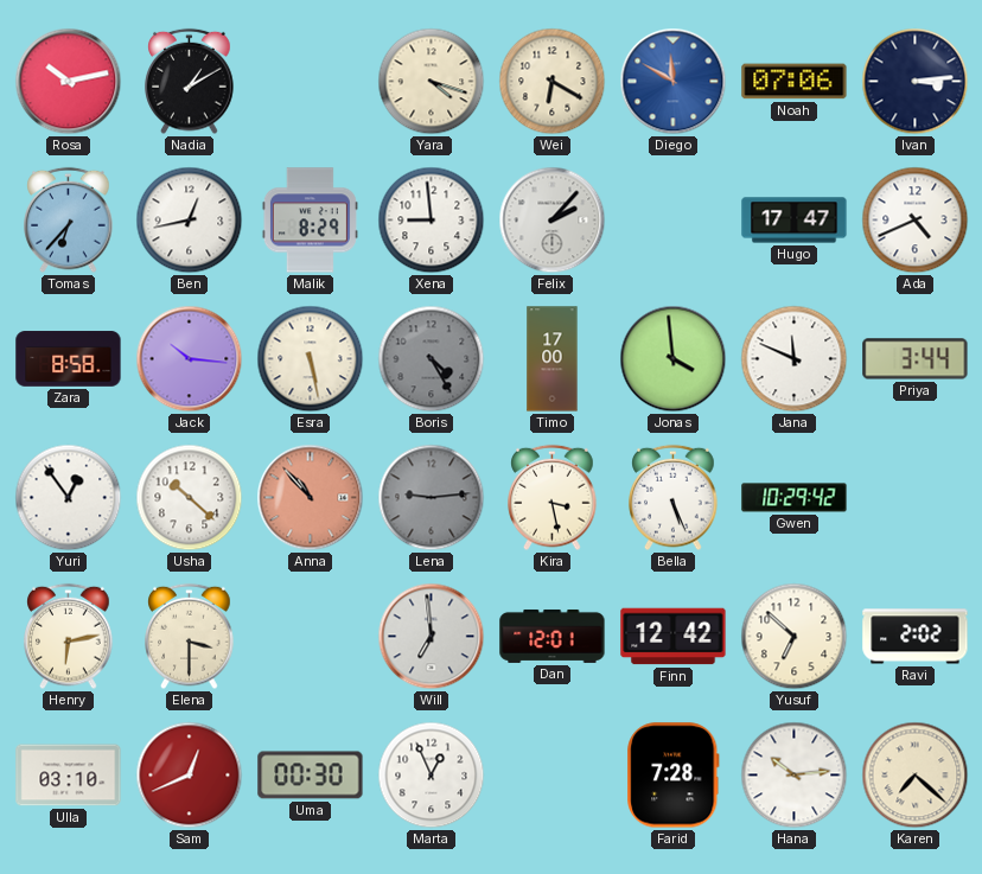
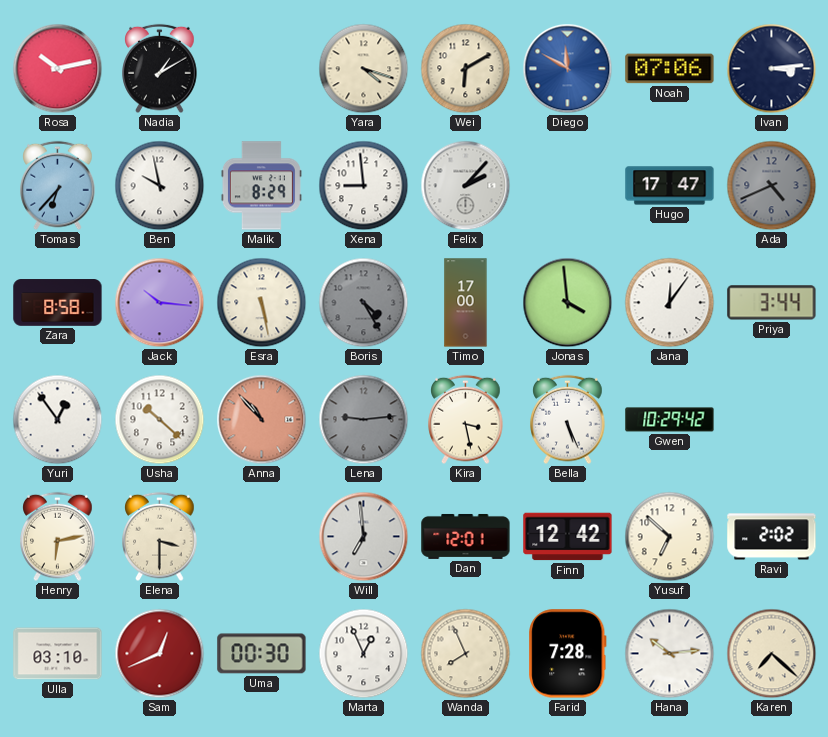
Wei: 6:20 -> 6:10
Ben: 12:43 -> 9:58
Ada dial: white -> grey
Jana: 11:49 -> 12:06
Wanda: none -> 7:56
